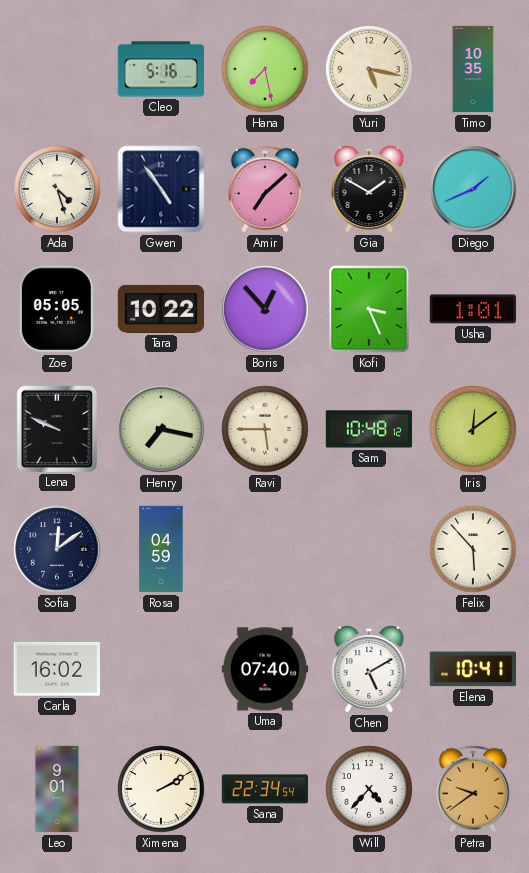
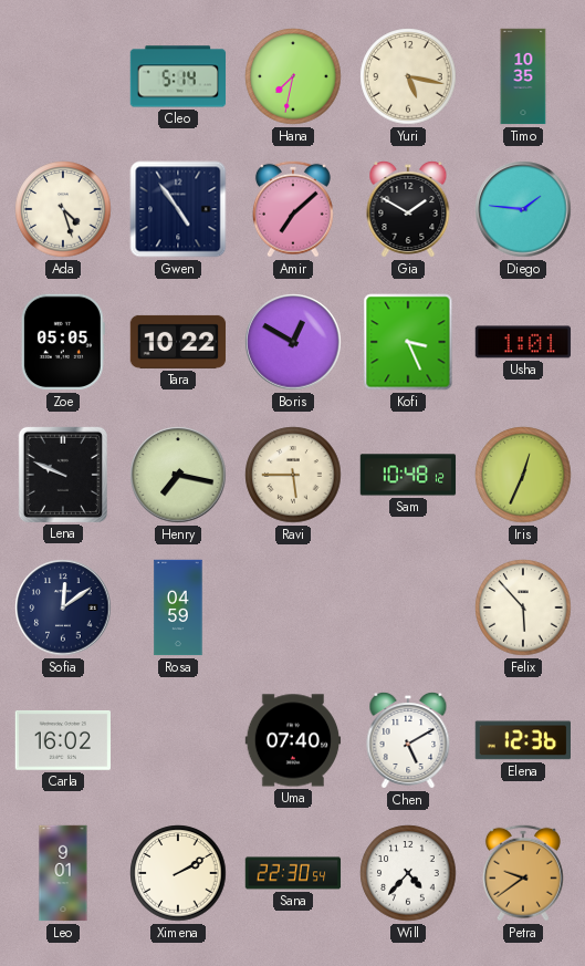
Cleo: 5:16 -> 5:14
Hana: 7:28 -> 7:32
Diego: 1:41 -> 1:46
Boris: 12:53 -> 12:50
Iris: 12:09 -> 12:34
Elena: 10:41 -> 12:36
Sana: 22:34 -> 22:30
